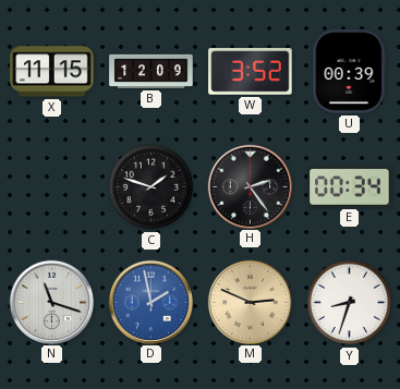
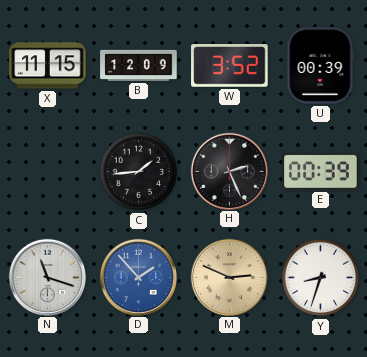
C: 1:48 -> 1:44
H: 2:24 -> 2:26
E: 00:34 -> 00:39
D: 1:58 -> 1:53
